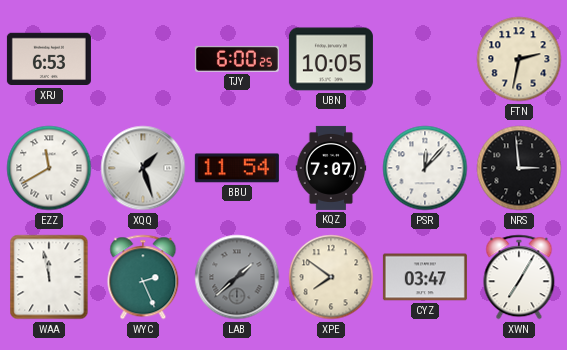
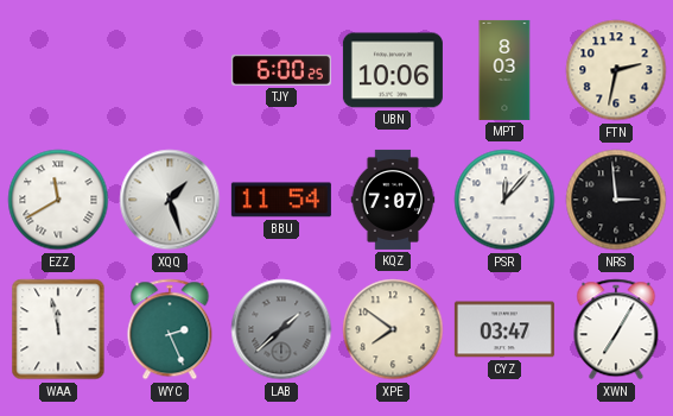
XRJ: 6:53 -> none
UBN: 10:05 -> 10:06
MPT: none -> 8:03
